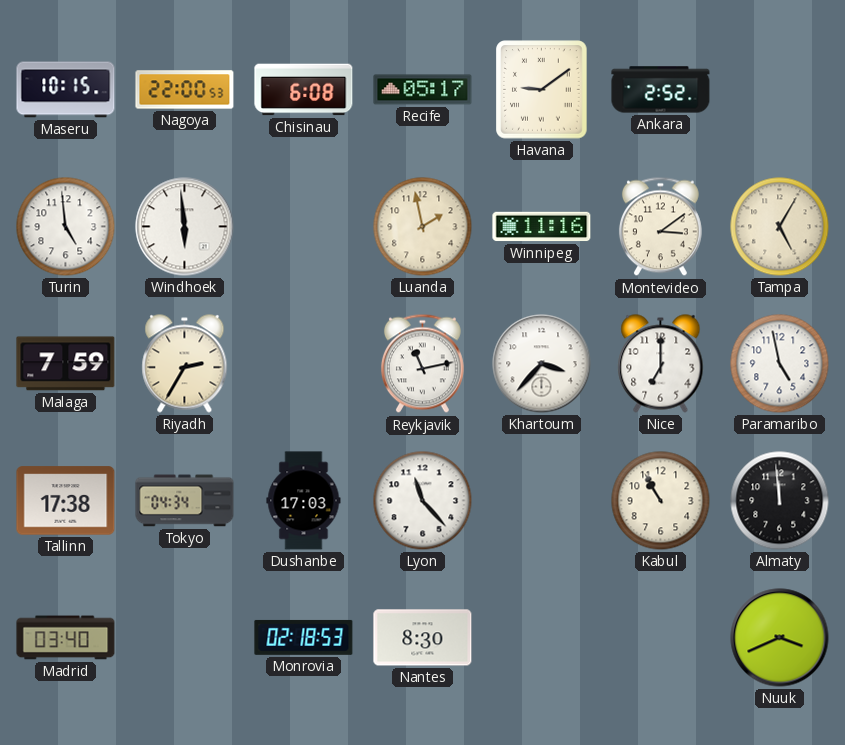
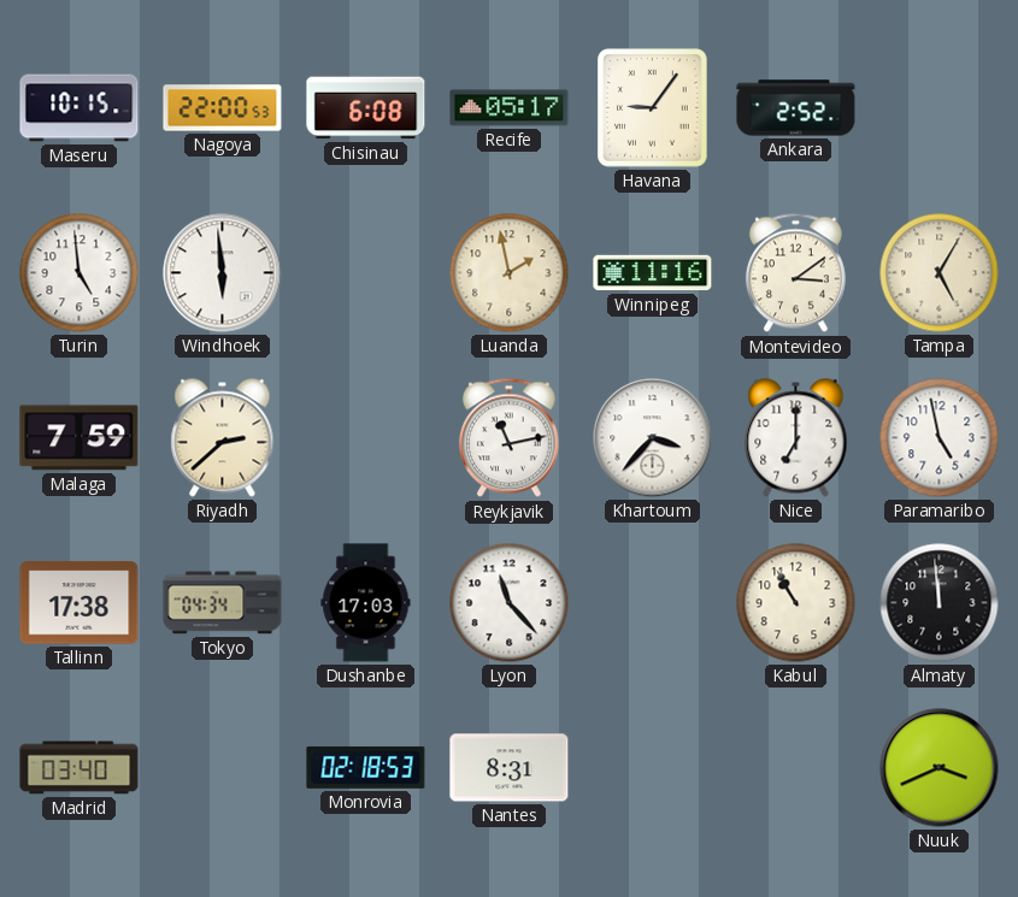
Havana: 9:09 -> 9:06
Riyadh: 2:35 -> 2:38
Nantes: 8:30 -> 8:31
